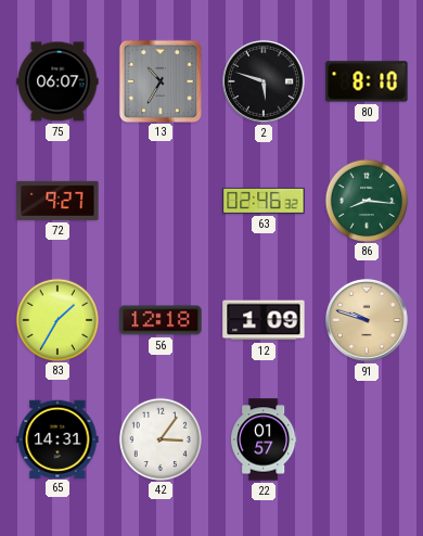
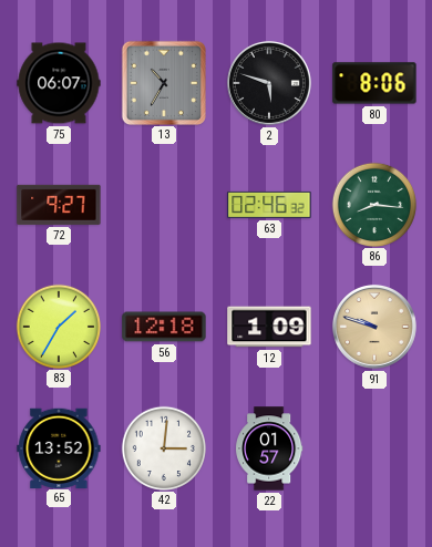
80: 8:10 -> 8:06
65: 14:31 -> 13:52
42: 3:06 -> 3:01
